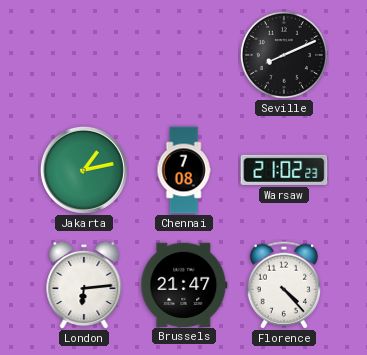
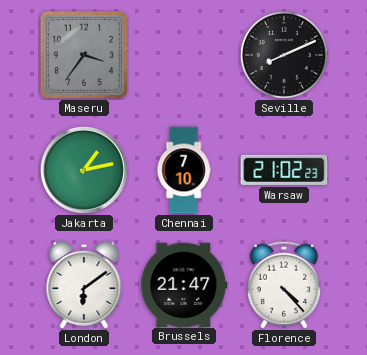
Maseru: none -> 3:36
Chennai: 7:08 -> 7:10
London: 6:14 -> 6:09
